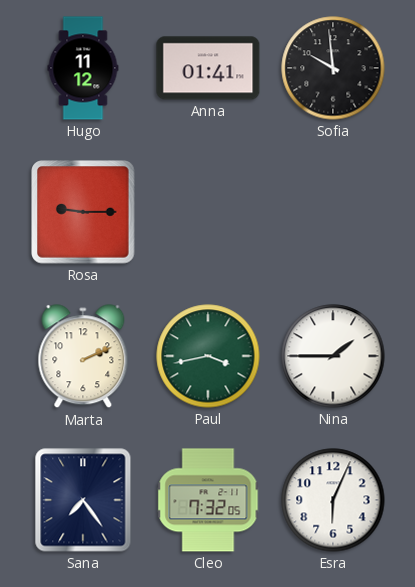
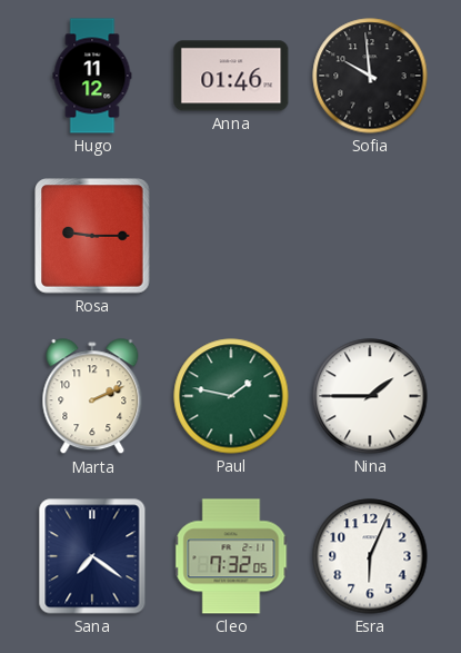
Anna: 01:41 -> 01:46
Paul: 3:43 -> 1:47
Sana: 7:24 -> 7:21
